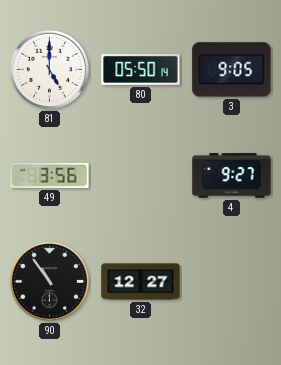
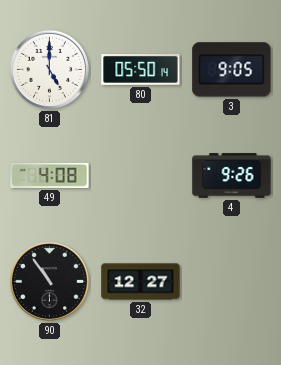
49: 3:56 -> 4:08
4: 9:27 -> 9:26
